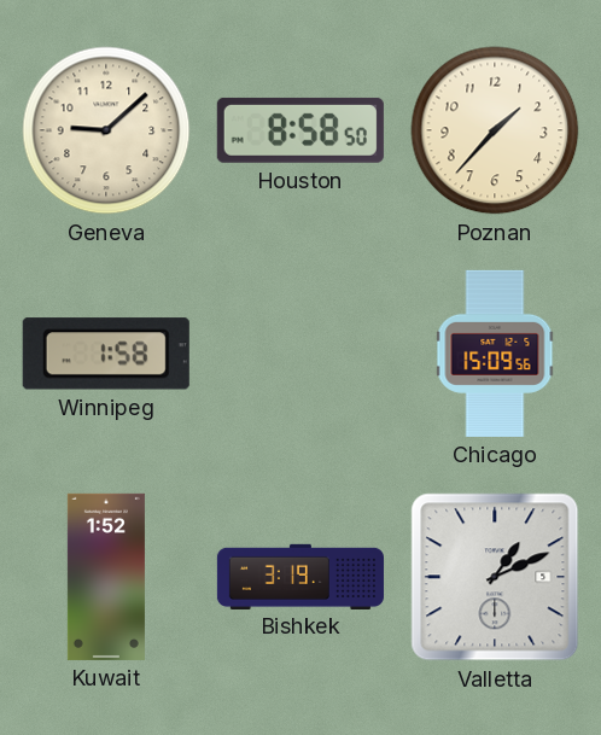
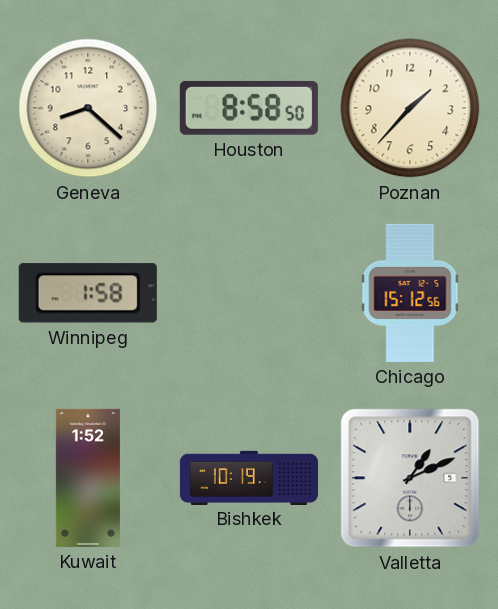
Geneva: 9:08 -> 8:22
Chicago: 15:09 -> 15:12
Bishkek: 3:19 -> 10:19
